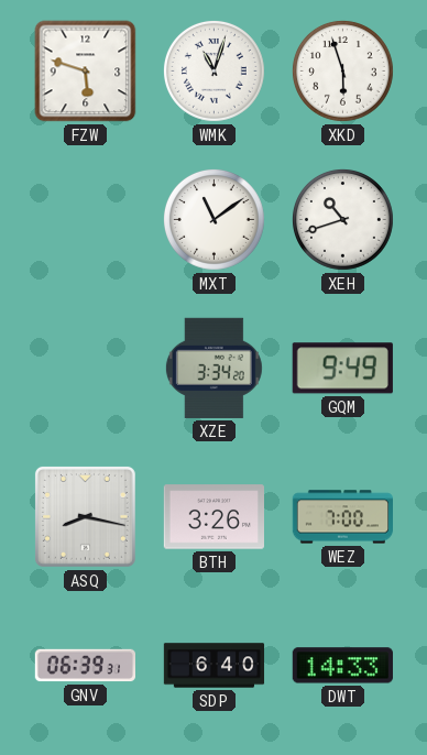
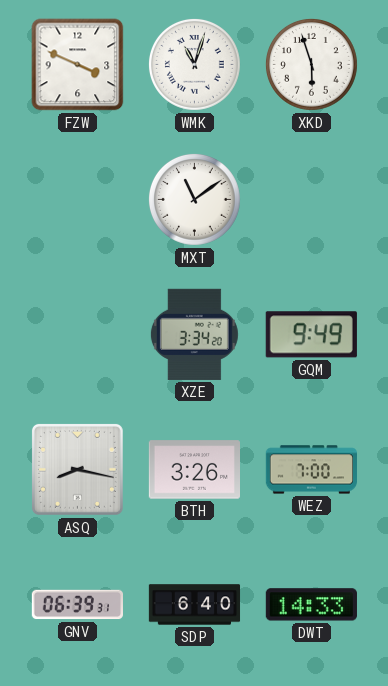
FZW: 5:48 -> 3:49
XEH: 10:42 -> none
